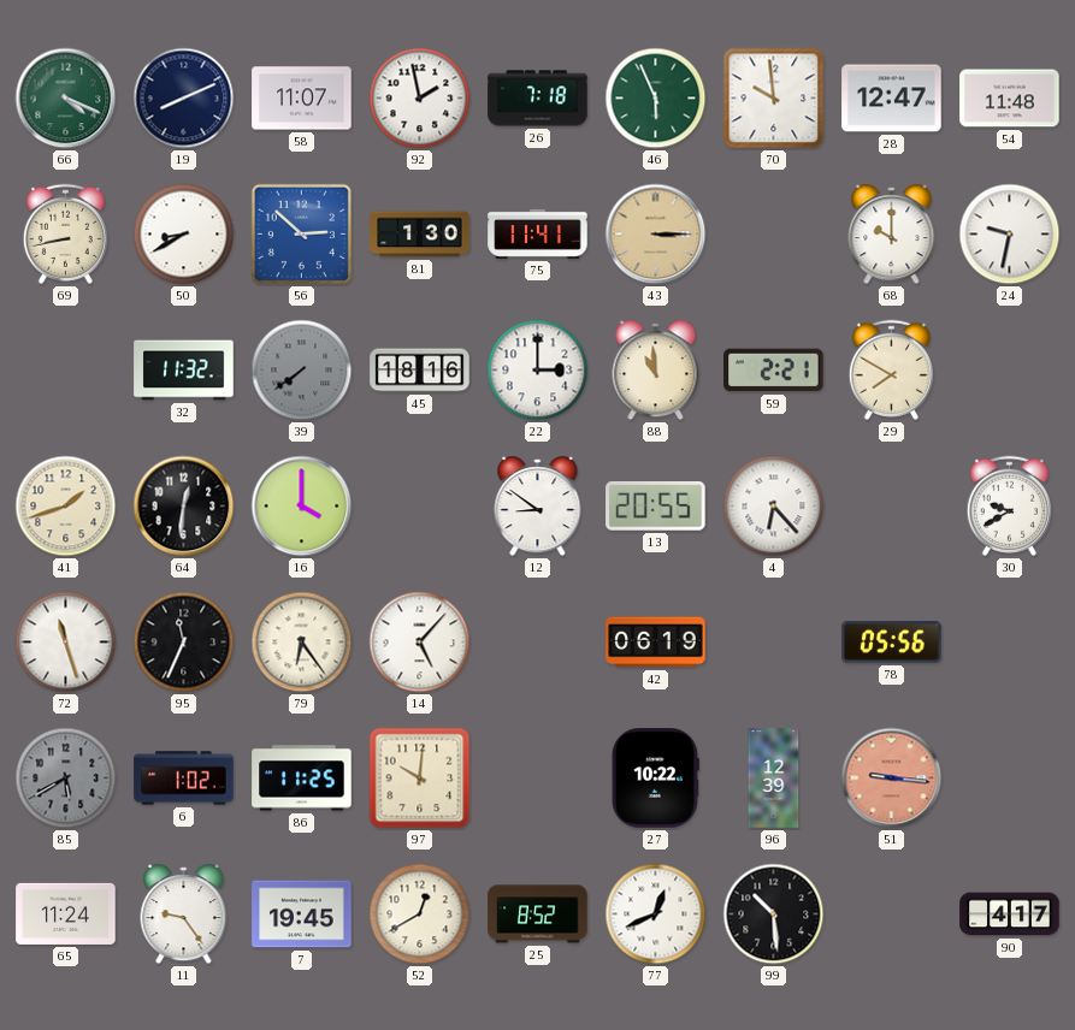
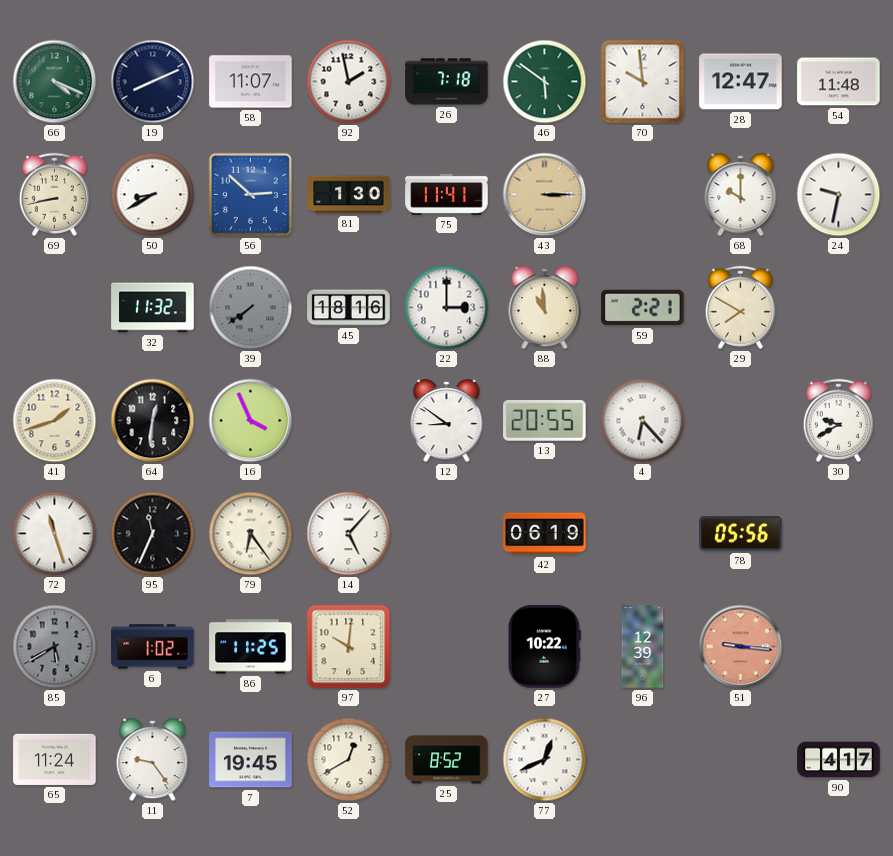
46: 5:56 -> 5:51
16: 4:00 -> 3:56
99: 10:29 -> none
